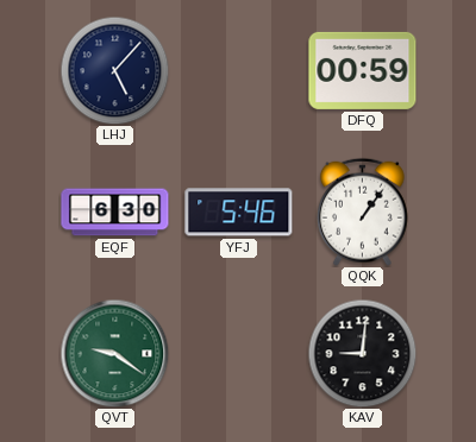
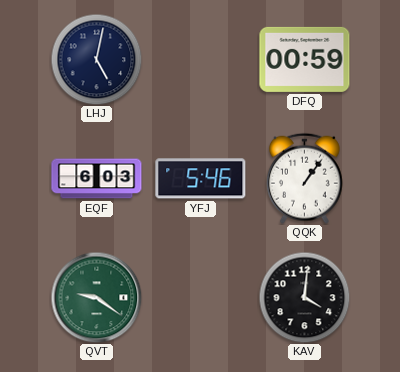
LHJ: 5:07 -> 5:02
EQF: 6:30 -> 6:03
KAV: 9:01 -> 4:01
